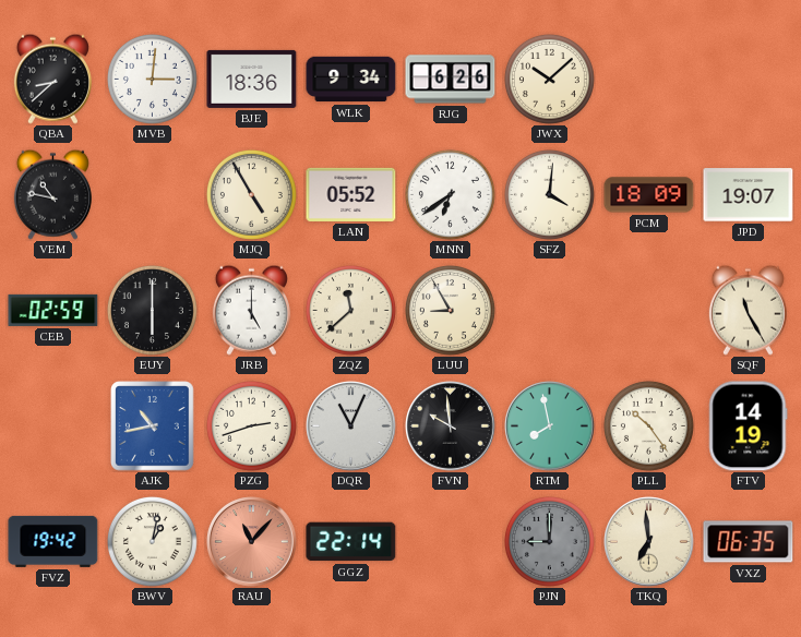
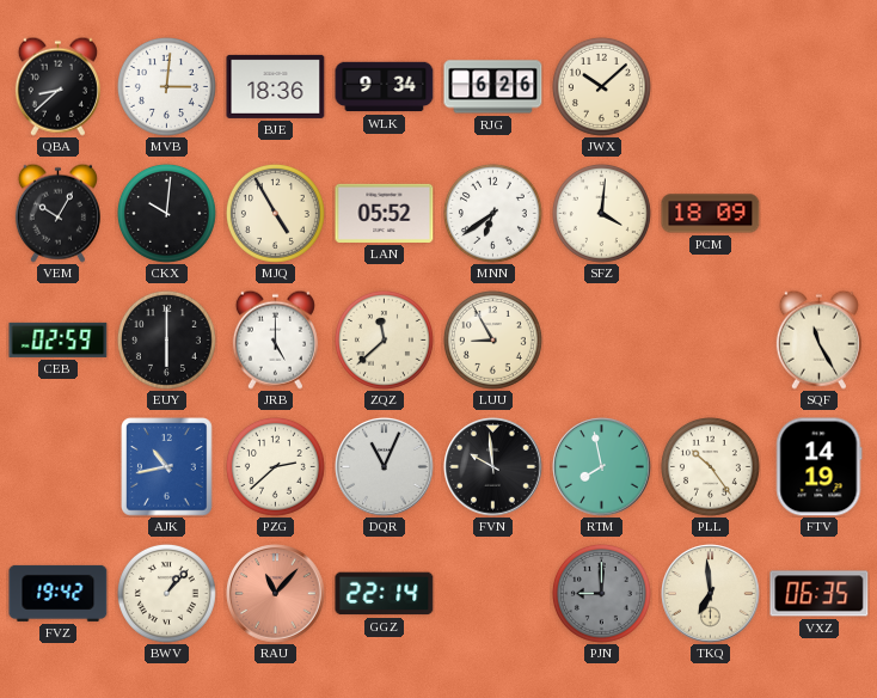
VEM: 10:47 -> 10:05
CKX: none -> 10:01
JPD: 19:07 -> none
PZG: 2:42 -> 2:38
BWV: 1:02 -> 1:07
